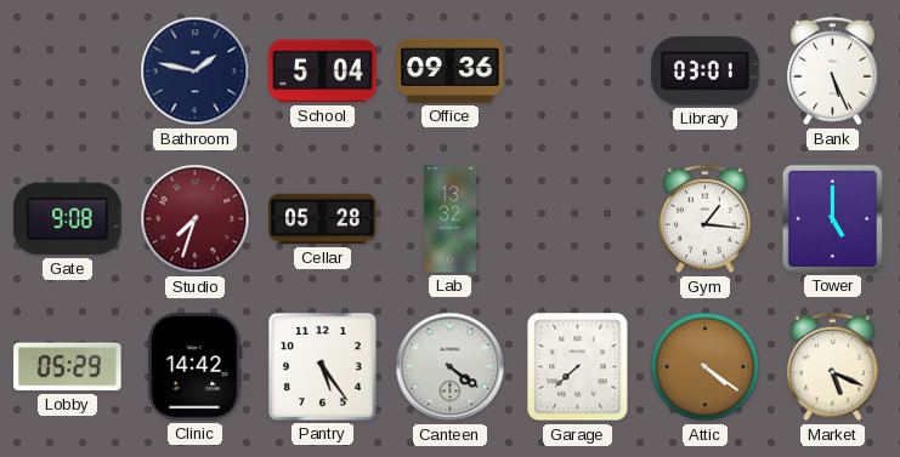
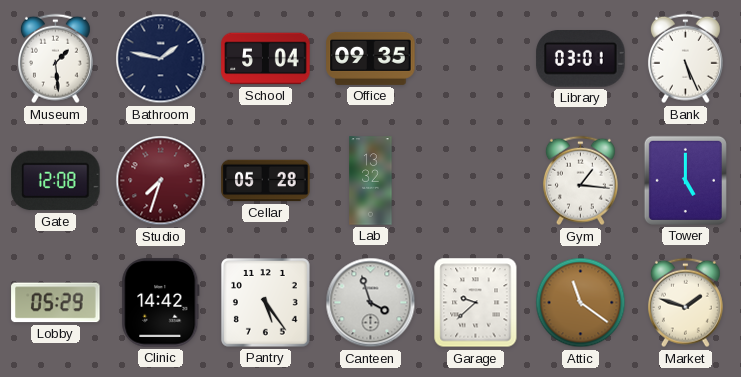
Museum: none -> 1:29
Office: 09:36 -> 09:35
Gate: 9:08 -> 12:08
Canteen: 4:21 -> 3:57
Garage: 7:38 -> 9:38
Attic: 4:21 -> 11:21
Market: 5:19 -> 1:48
